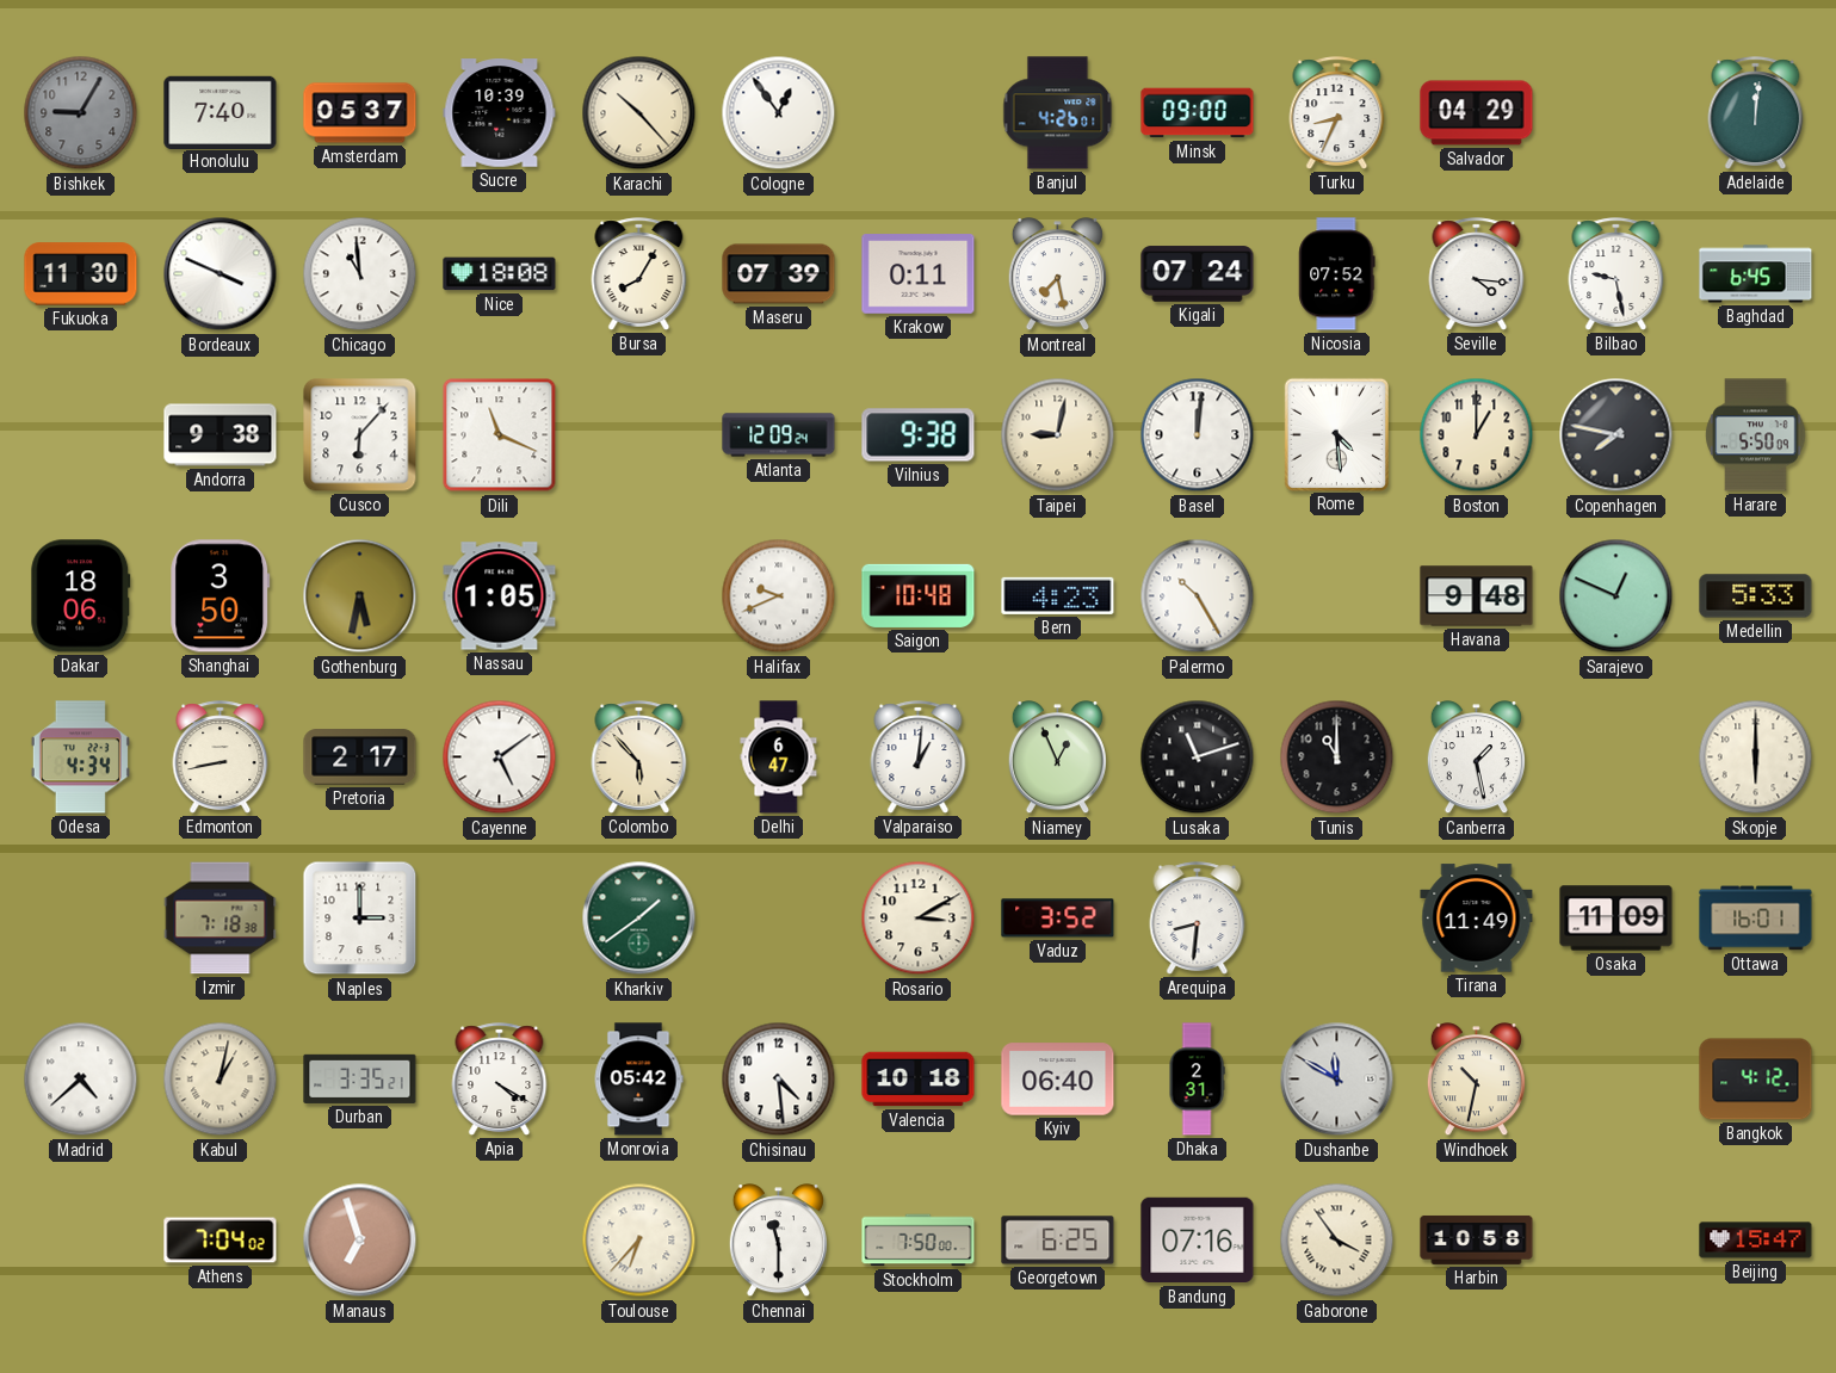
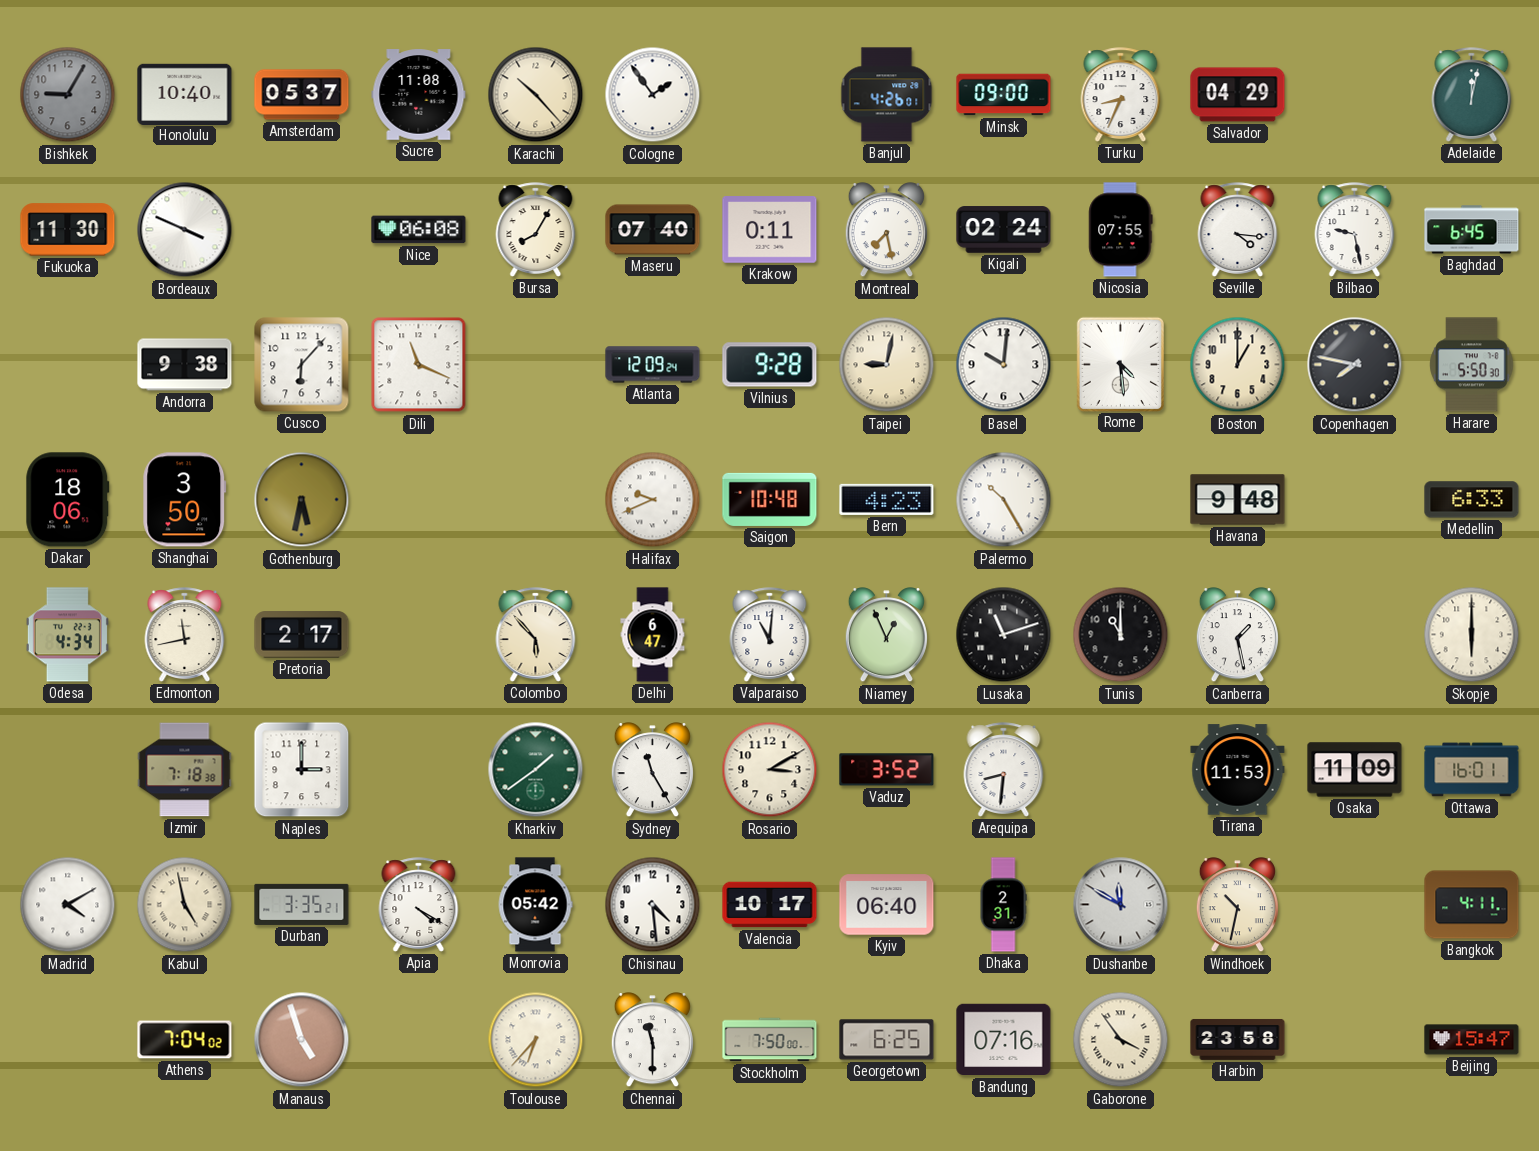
Honolulu: 7:40 -> 10:40
Sucre: 10:39 -> 11:08
Cologne: 12:54 -> 1:54
Adelaide: 12:01 -> 12:02
Chicago: 10:59 -> none
Nice: 18:08 -> 06:08
Maseru: 07:39 -> 07:40
Kigali: 07:24 -> 02:24
Nicosia: 07:52 -> 07:55
Vilnius: 9:38 -> 9:28
Basel: 12:01 -> 10:01
Harare: 5:50:09 -> 5:50:30
Nassau: 1:05 -> none
Sarajevo: 12:49 -> none
Medellin: 5:33 -> 6:33
Edmonton: 8:43 -> 11:43
Cayenne: 5:09 -> none
Valparaiso: 1:01 -> 11:01
Sydney: none -> 11:25
Tirana: 11:49 -> 11:53
Madrid: 4:38 -> 4:10
Kabul: 1:02 -> 4:58
Valencia: 10:18 -> 10:17
Bangkok: 4:12 -> 4:11
Manaus: 6:57 -> 4:57
Harbin: 10:58 -> 23:58
